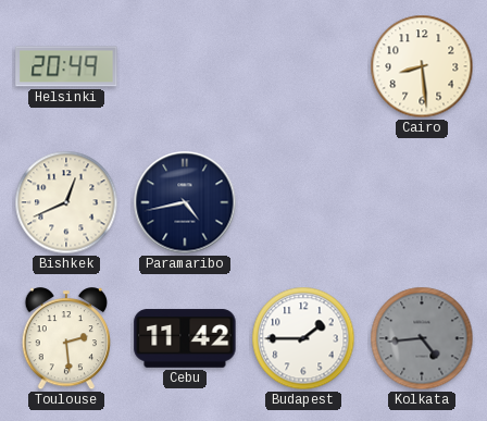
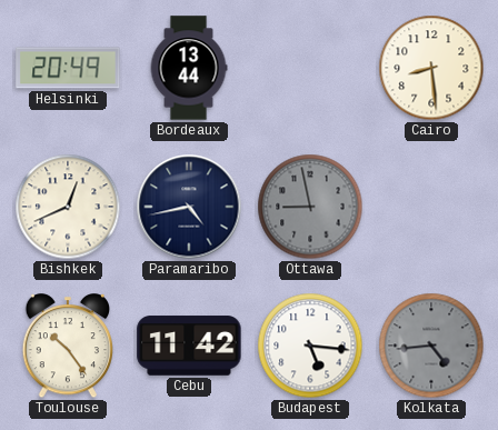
Bordeaux: none -> 13:44
Ottawa: none -> 8:58
Toulouse: 2:29 -> 10:24
Budapest: 1:45 -> 5:16
